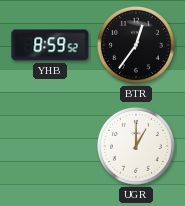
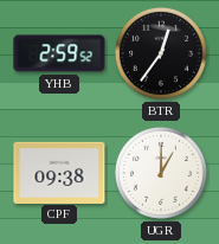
YHB: 8:59 -> 2:59
CPF: none -> 09:38
